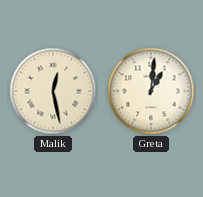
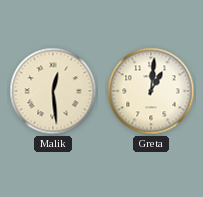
Malik: 12:28 -> 12:29
